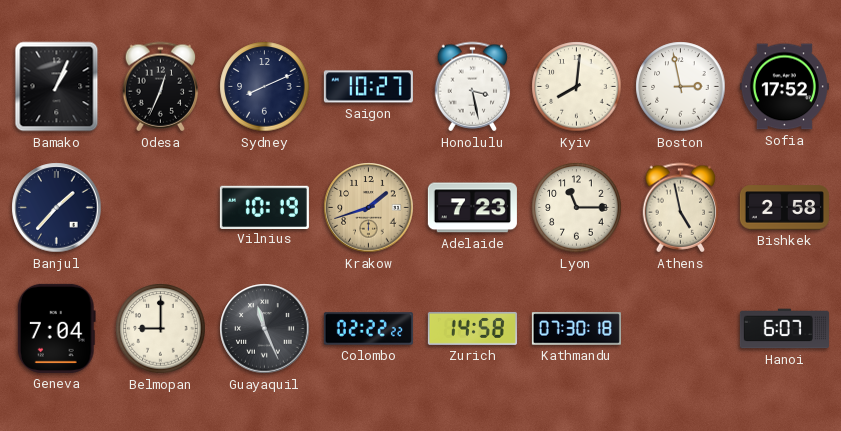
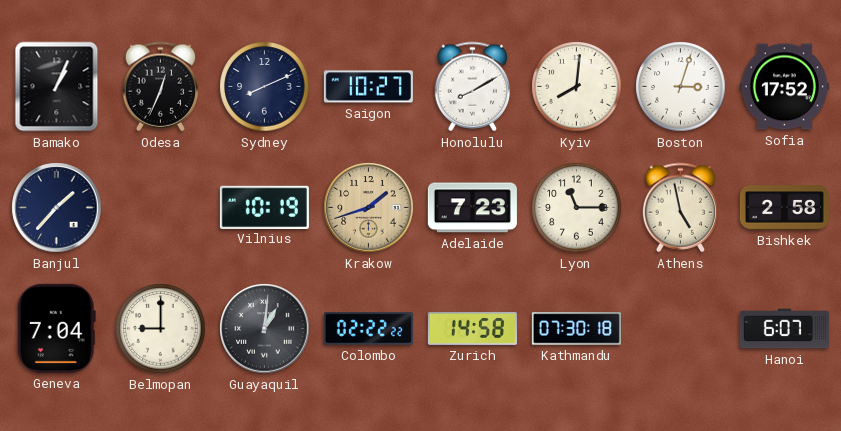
Honolulu: 3:28 -> 8:10
Boston: 2:58 -> 3:03
Guayaquil: 11:26 -> 1:01
